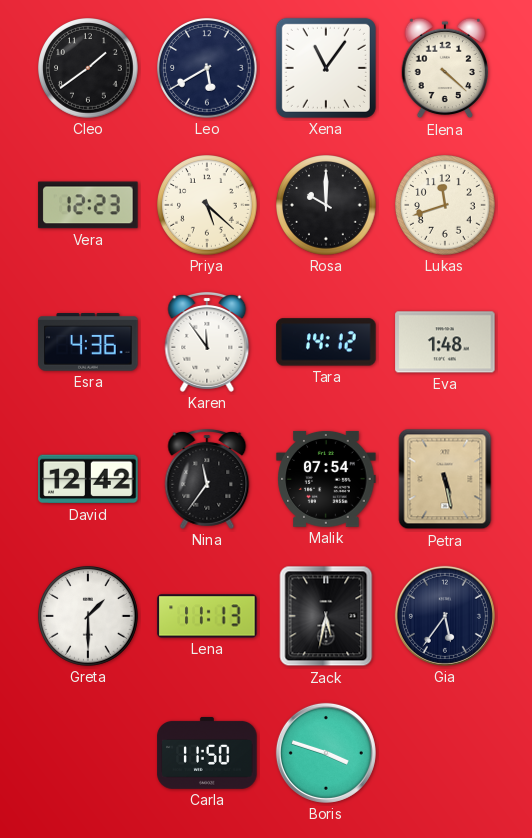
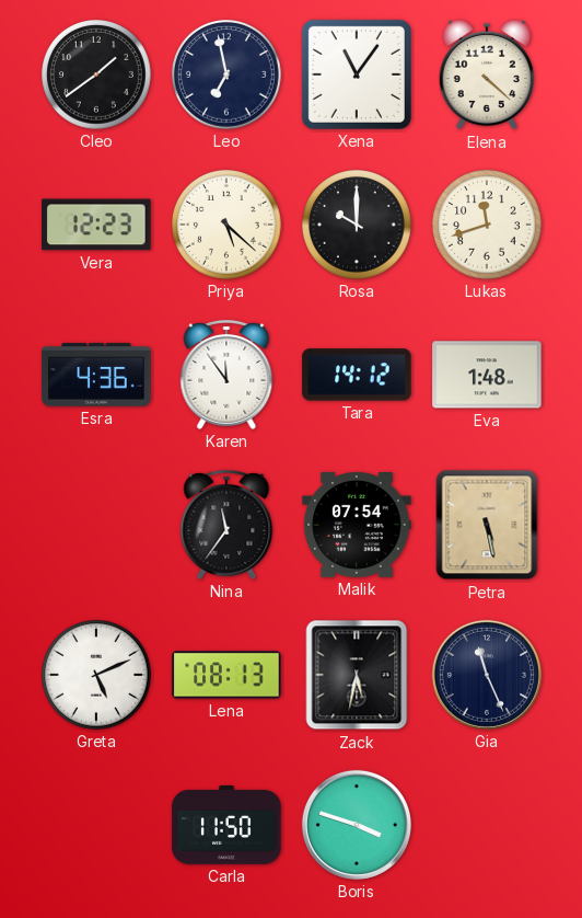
Leo: 5:40 -> 6:58
David: 12:42 -> none
Greta: 1:30 -> 5:11
Lena: 11:13 -> 08:13
Gia: 5:36 -> 11:26
